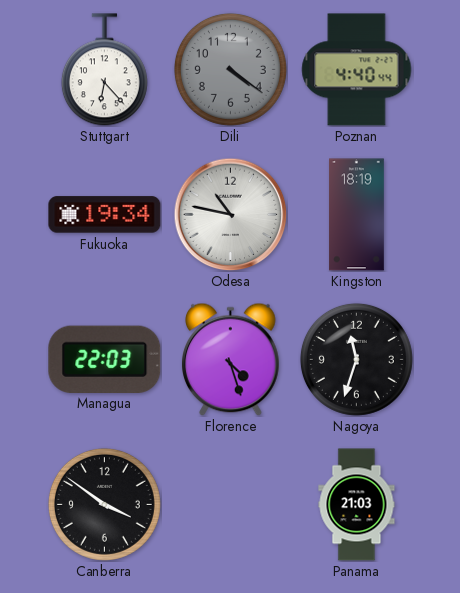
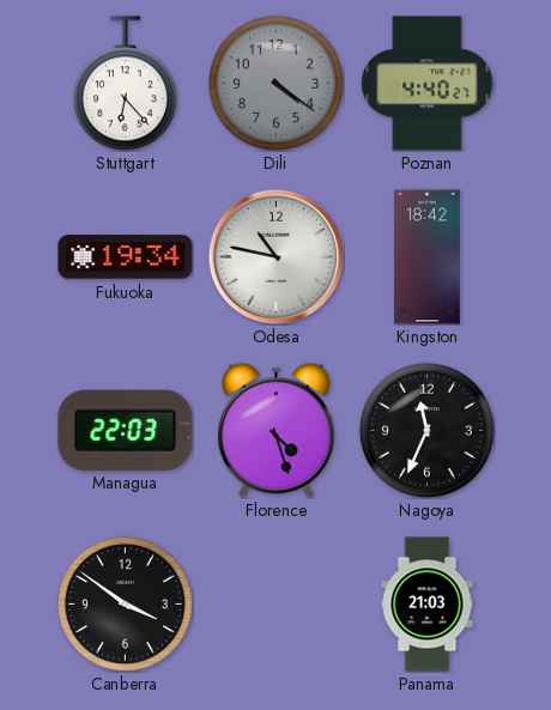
Poznan: 4:40:44 -> 4:40:27
Kingston: 18:19 -> 18:42
Nagoya: 11:33 -> 11:34
